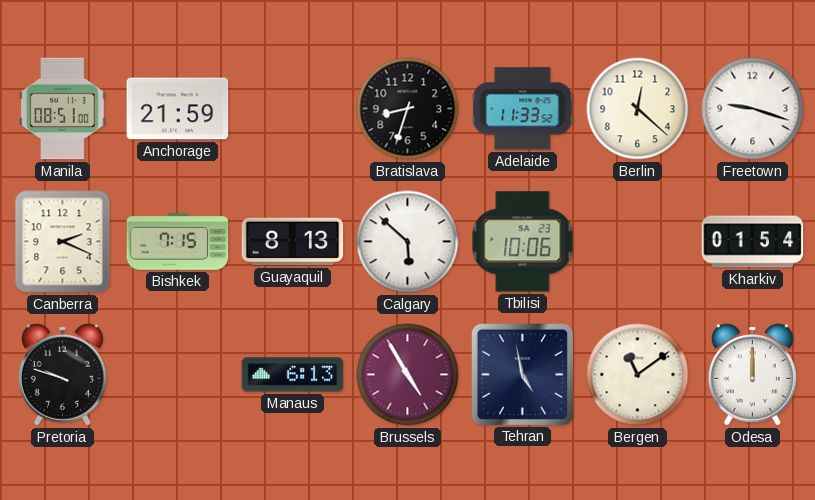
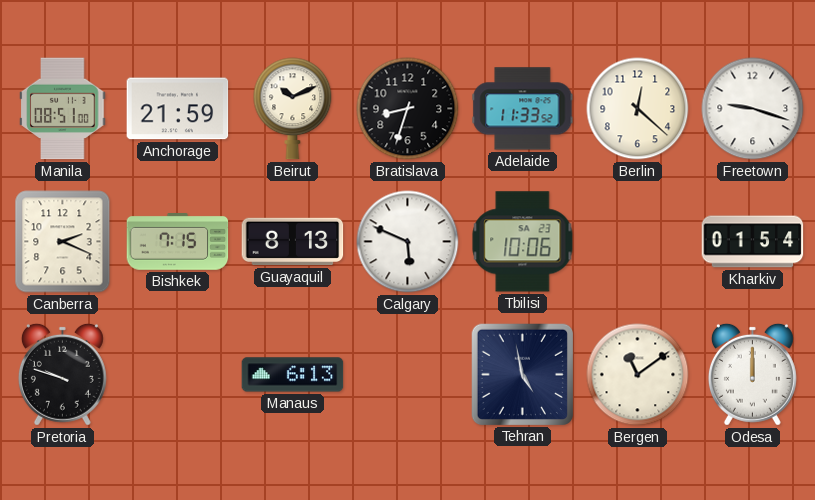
Beirut: none -> 10:11
Calgary: 5:52 -> 5:49
Brussels: 4:55 -> none
